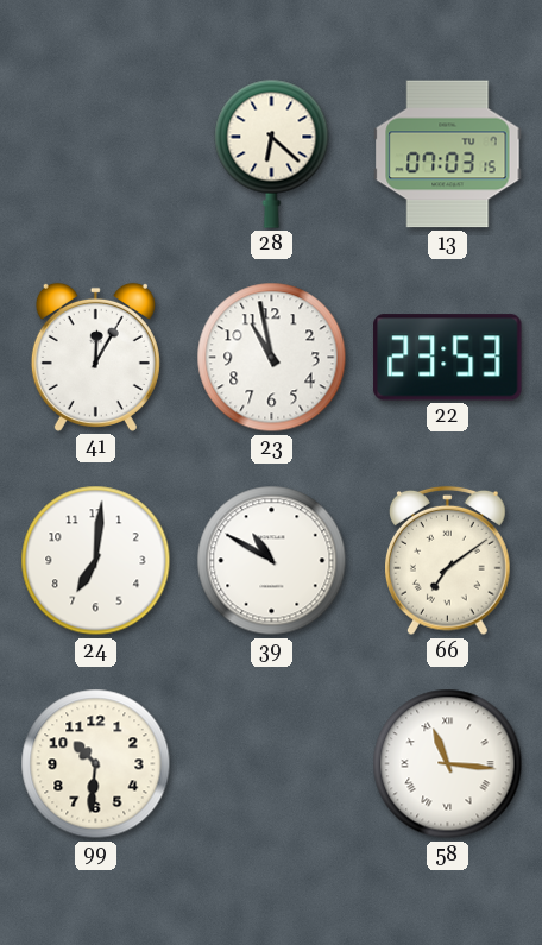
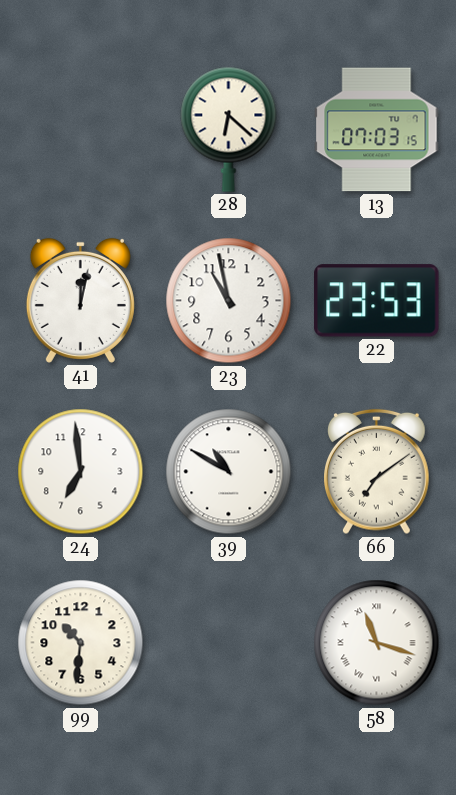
41: 12:05 -> 12:02
24: 7:01 -> 6:59
58: 11:16 -> 11:18
